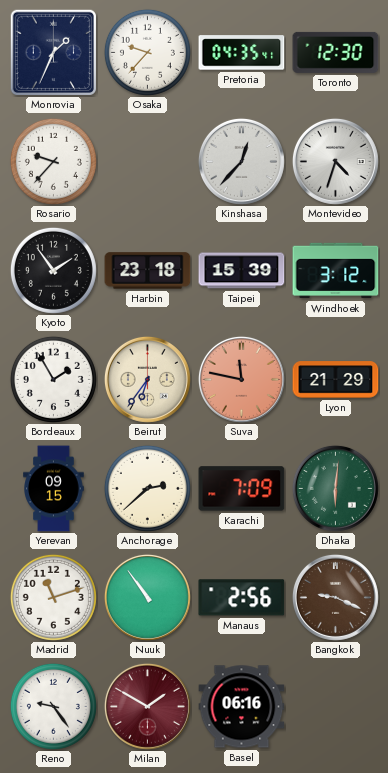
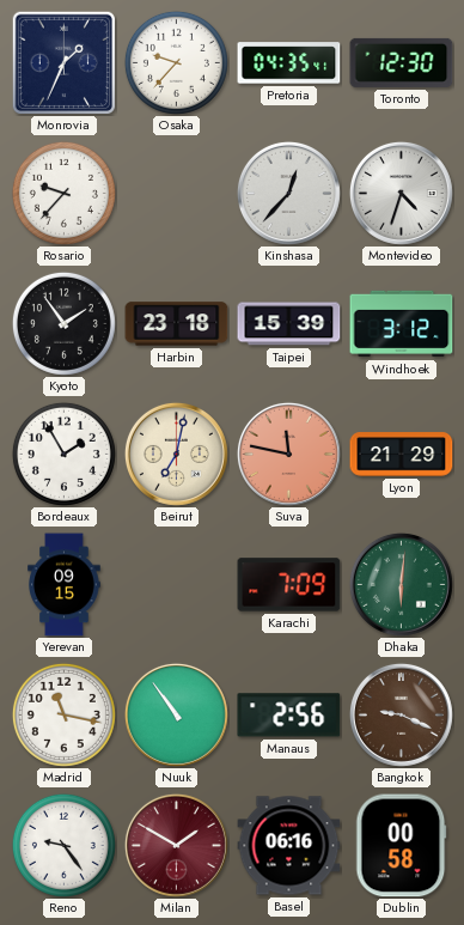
Beirut: 6:36 -> 7:02
Anchorage: 2:38 -> none
Madrid: 11:12 -> 11:17
Dublin: none -> 00:58
